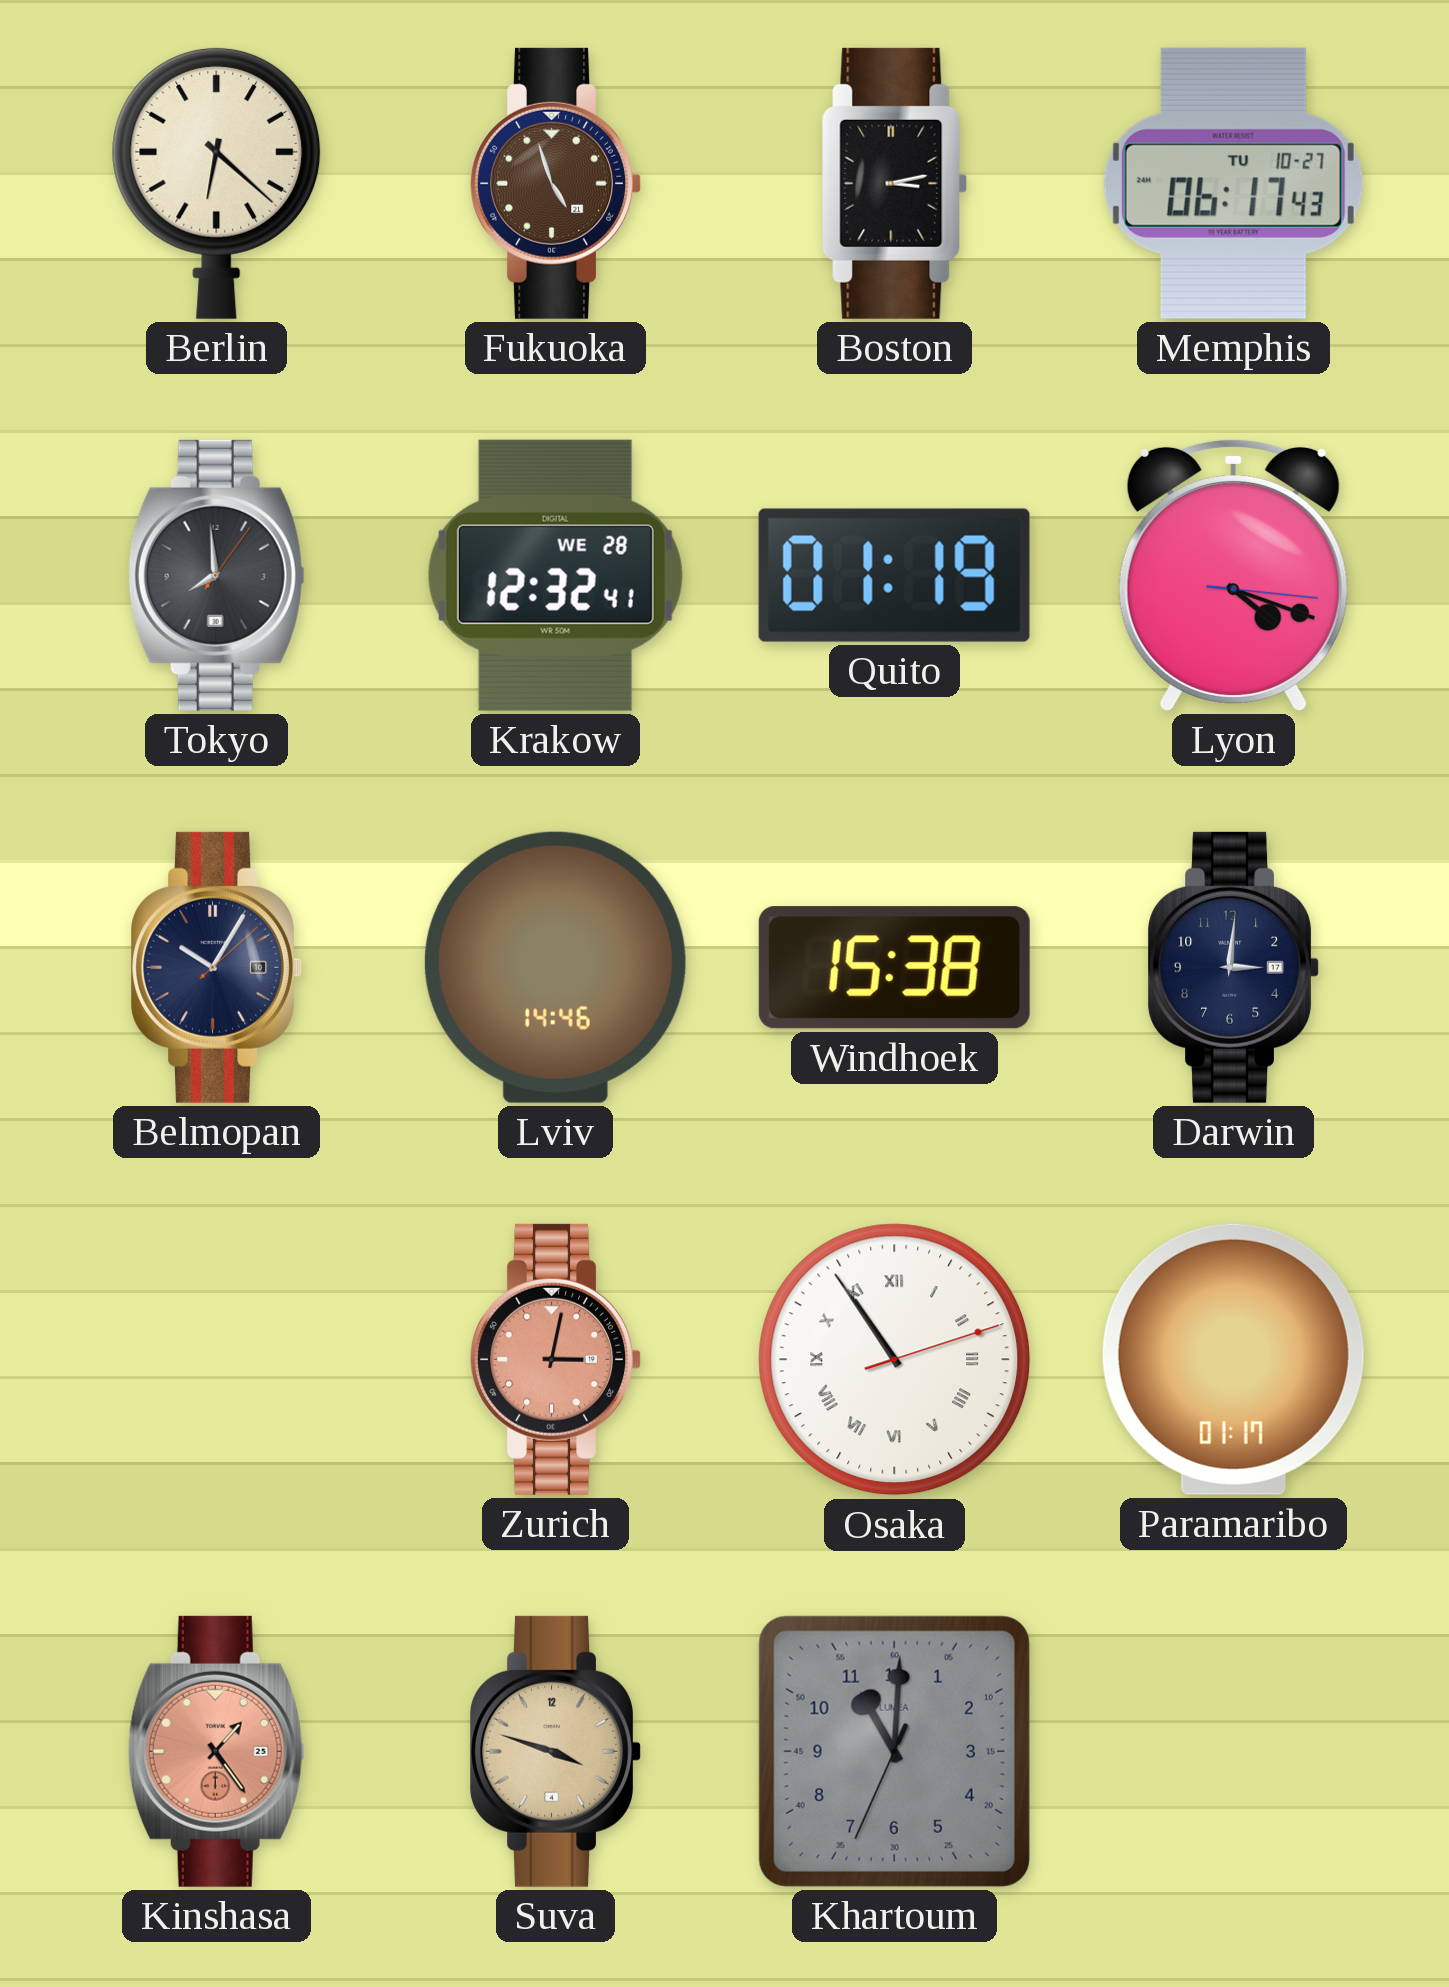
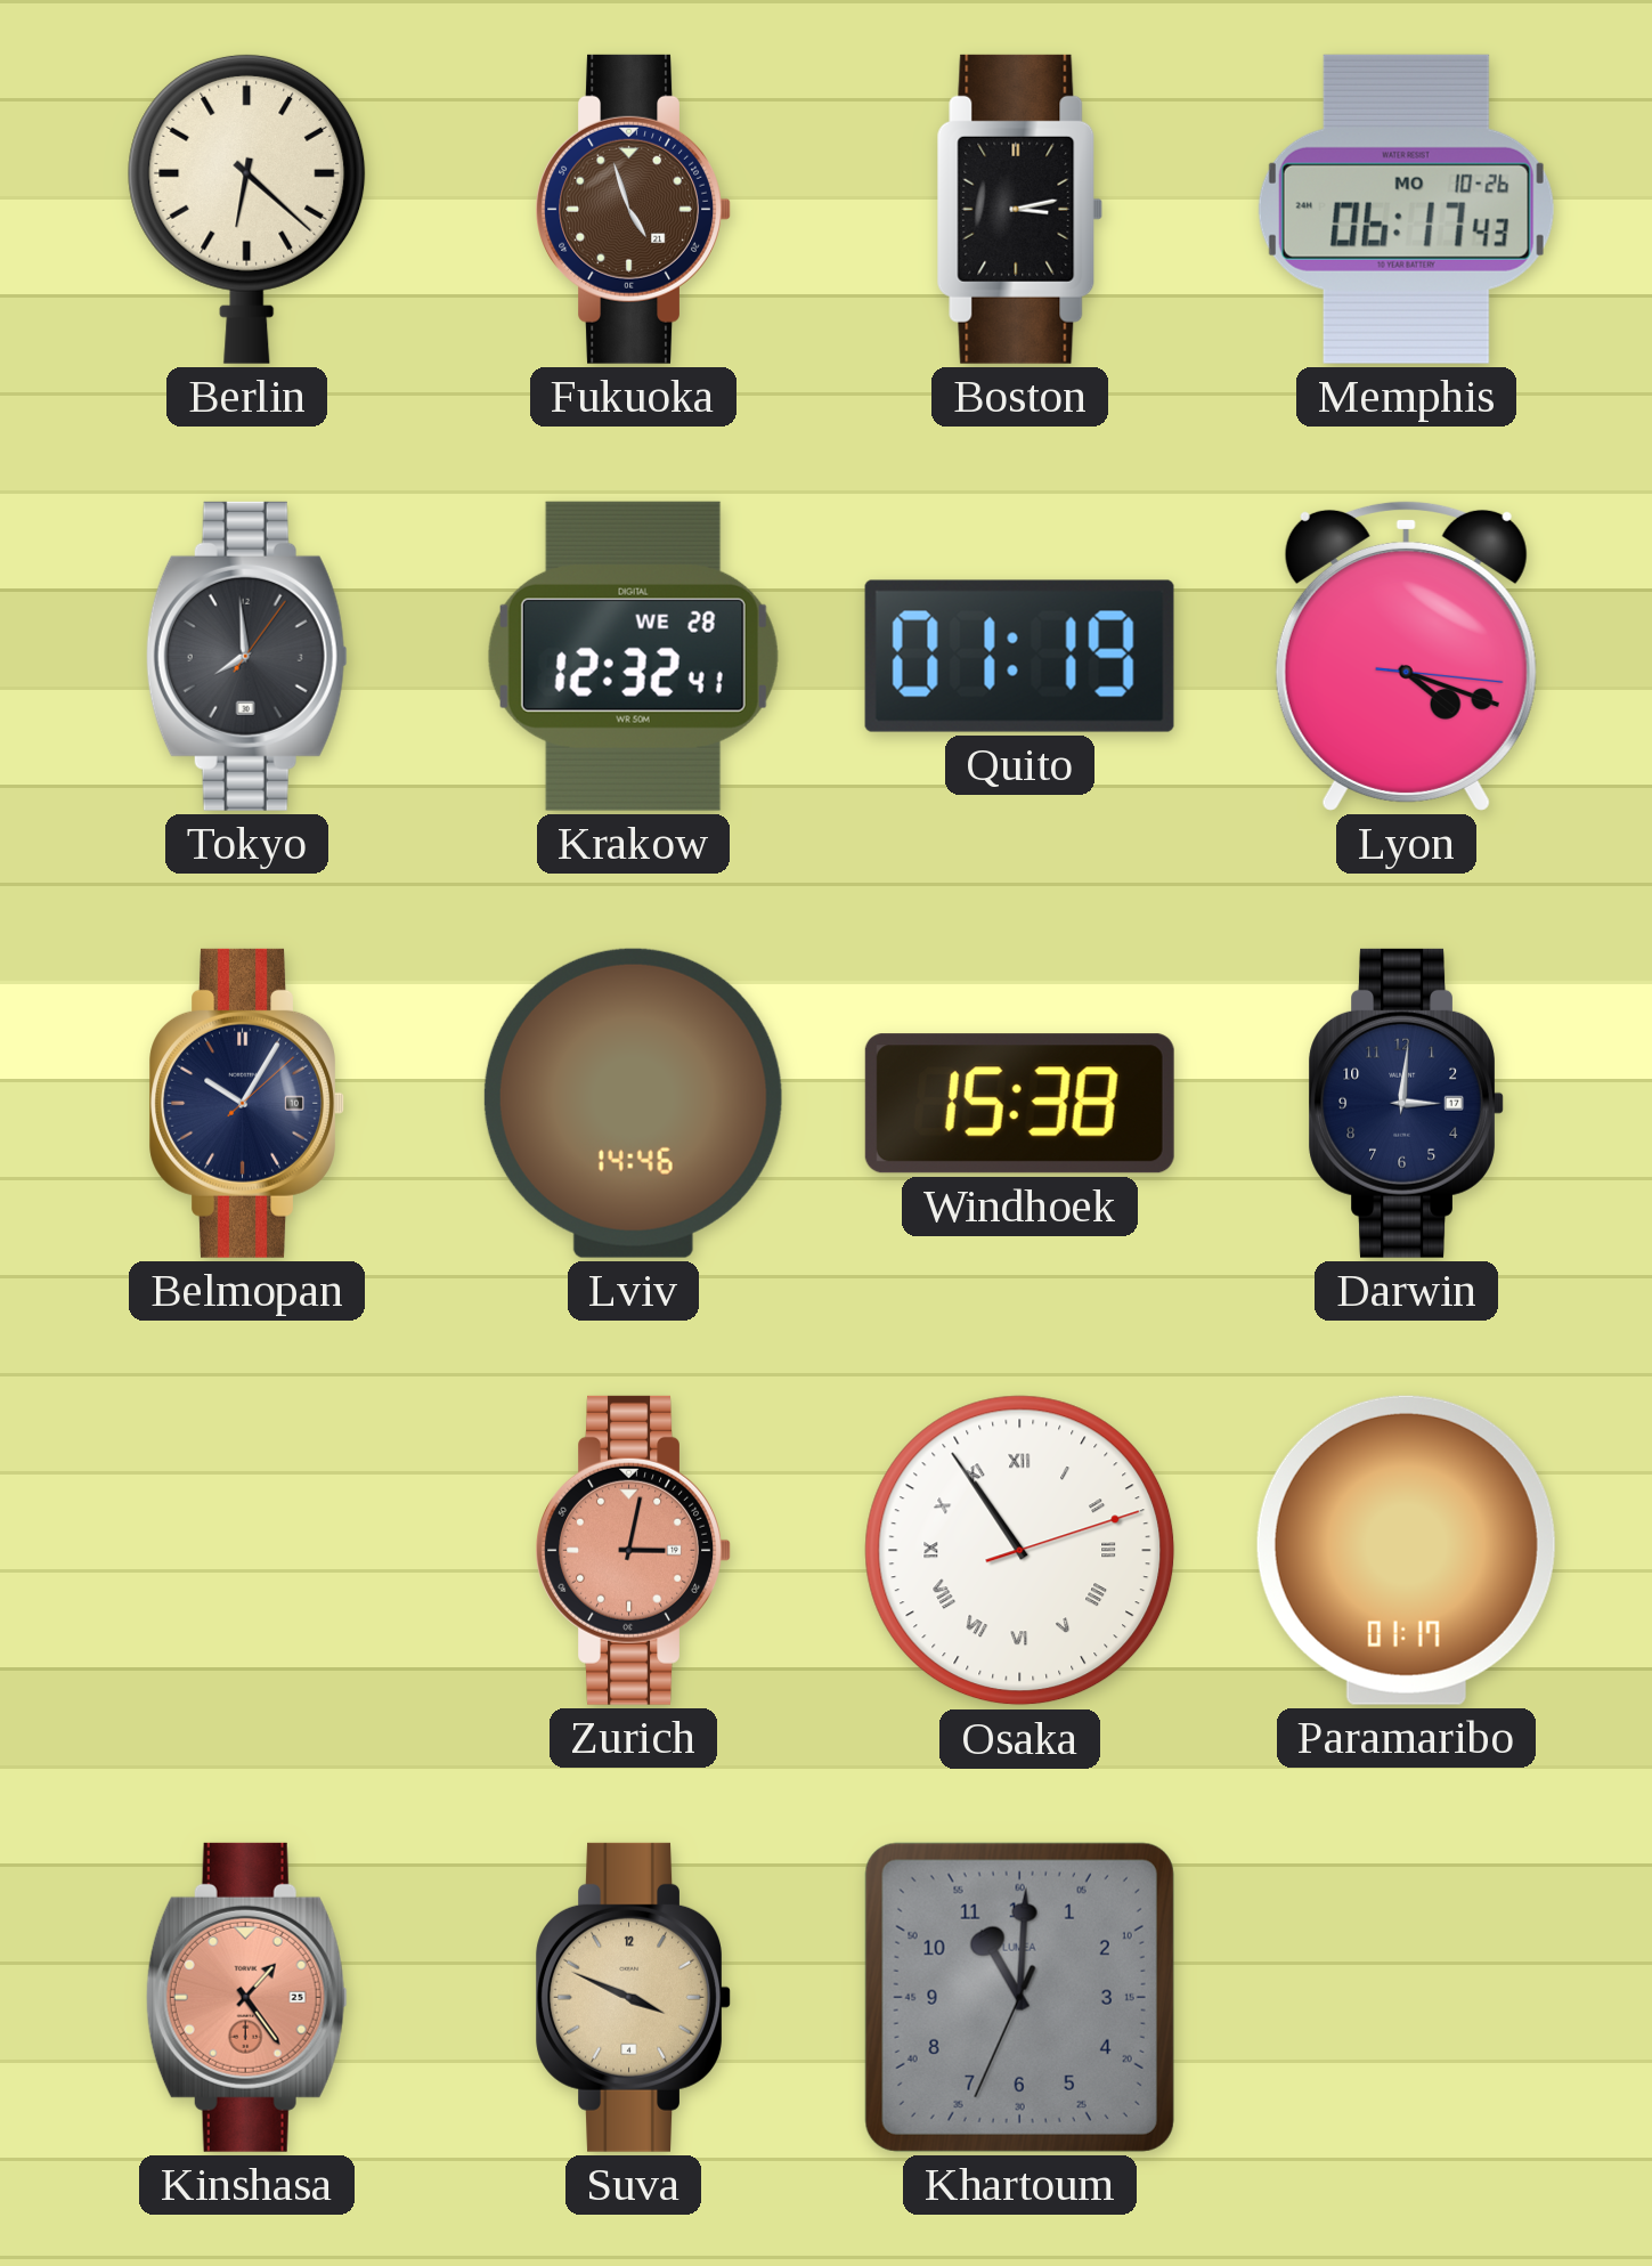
Memphis date: TU 10-27 -> MO 10-26
Suva: 3:48 -> 3:49
